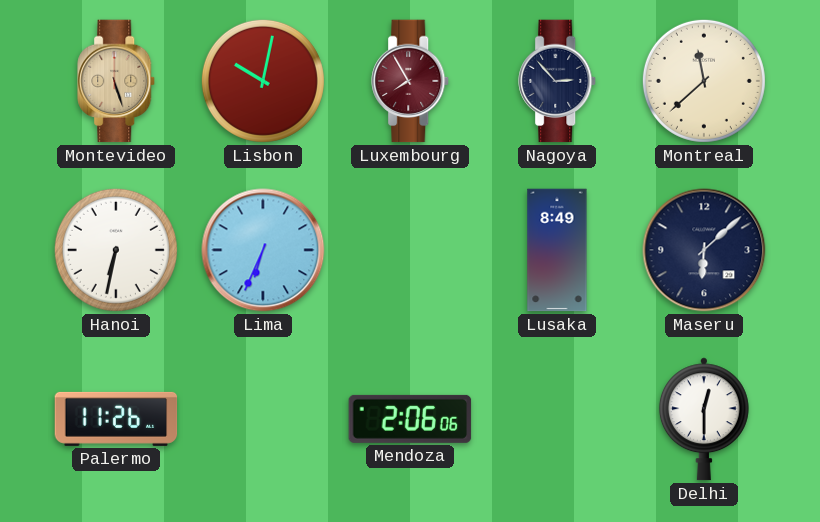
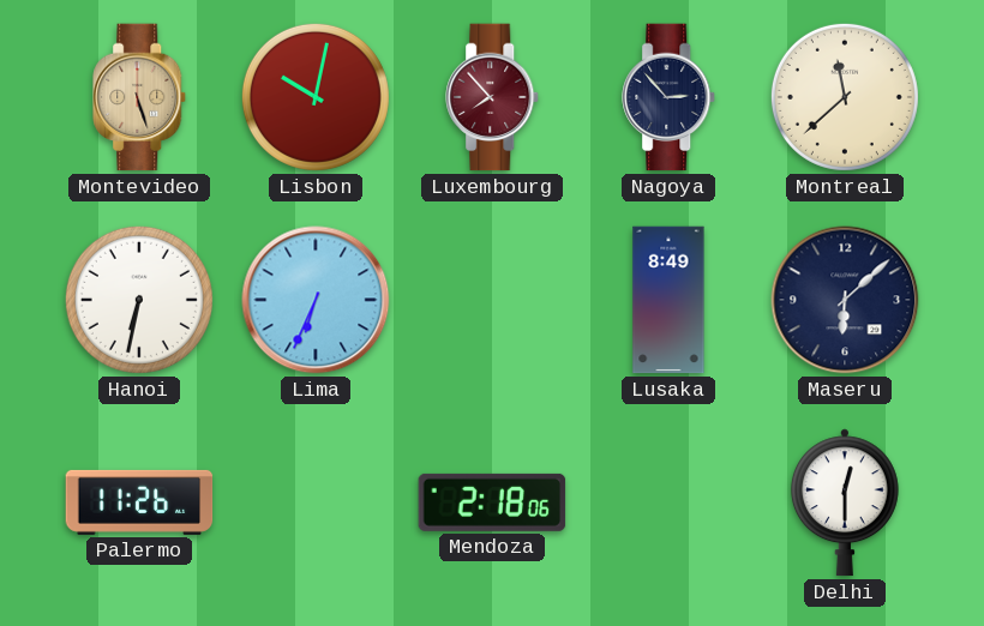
Luxembourg: 7:55 -> 7:53
Mendoza: 2:06 -> 2:18
